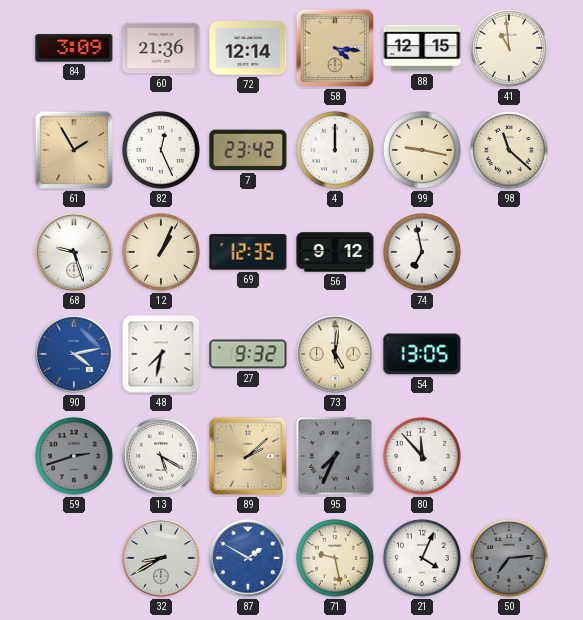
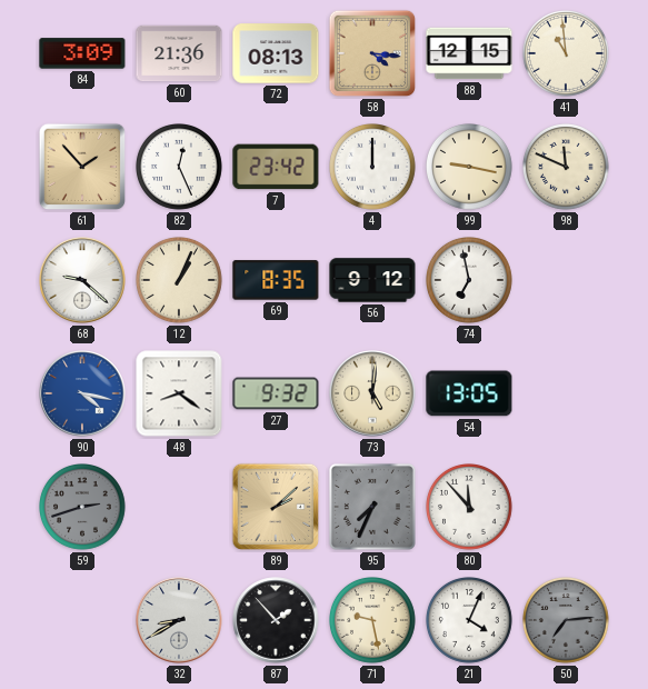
72: 12:14 -> 08:13
61: 1:55 -> 1:53
98: 11:22 -> 11:49
68: 9:27 -> 9:22
69: 12:35 -> 8:35
90: 4:13 -> 4:17
48: 7:32 -> 8:21
13: 5:20 -> none
87: 1:50 -> 1:53
87 dial: blue -> black
